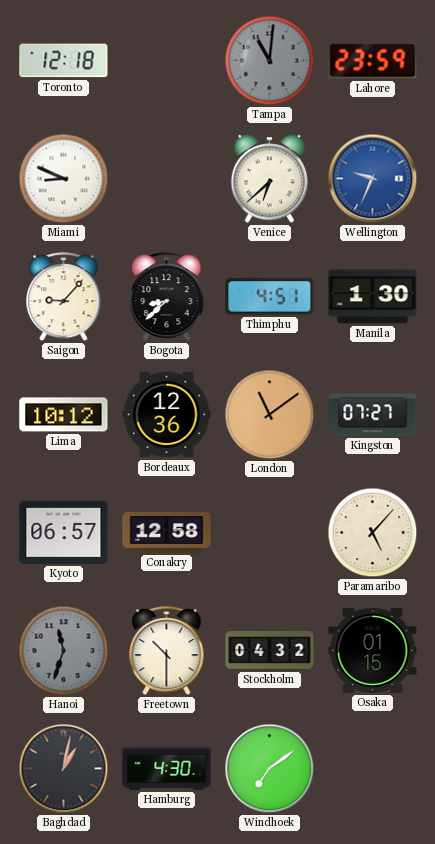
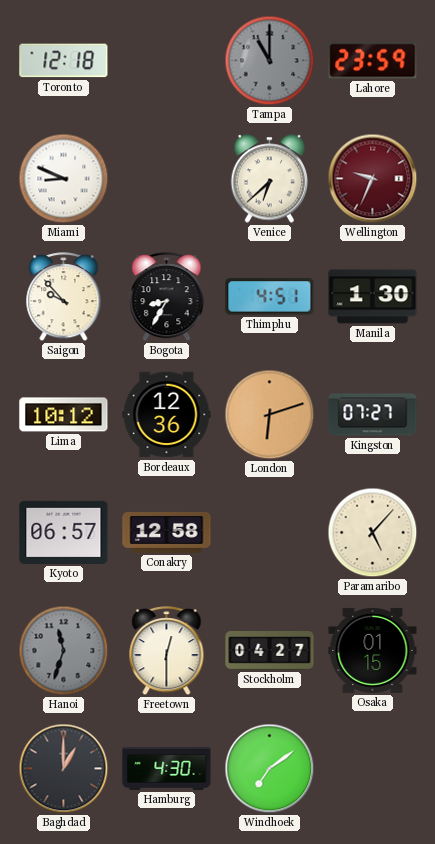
Tampa: 11:01 -> 11:00
Wellington dial: blue -> burgundy
Saigon: 9:07 -> 9:53
Bogota: 8:38 -> 8:35
London: 11:09 -> 6:12
Freetown: 10:30 -> 12:30
Stockholm: 04:32 -> 04:27
Baghdad: 1:02 -> 1:00
